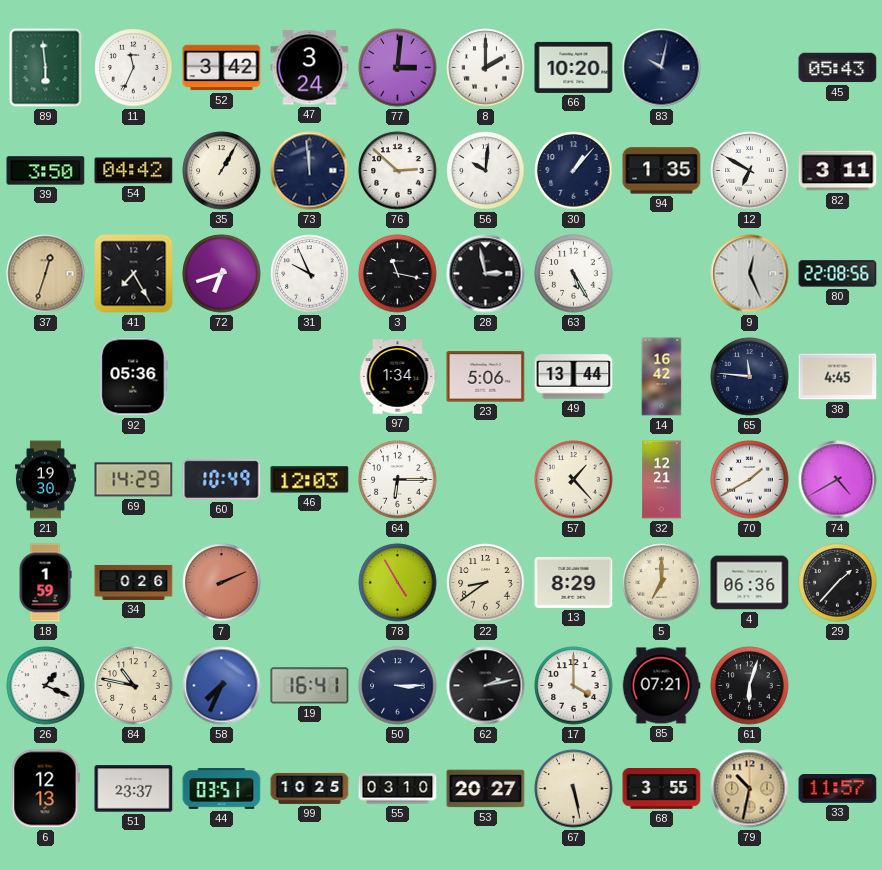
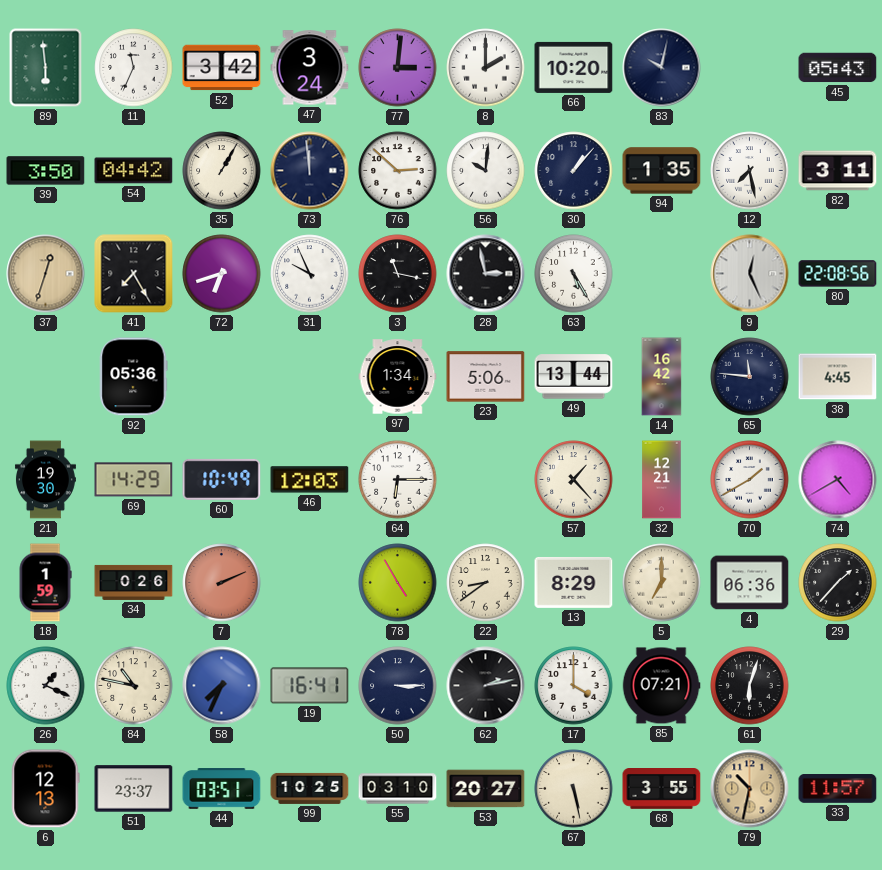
12: 6:50 -> 7:28
